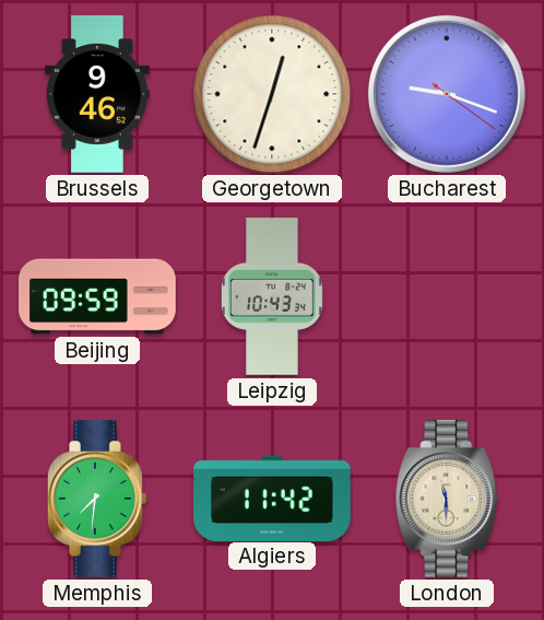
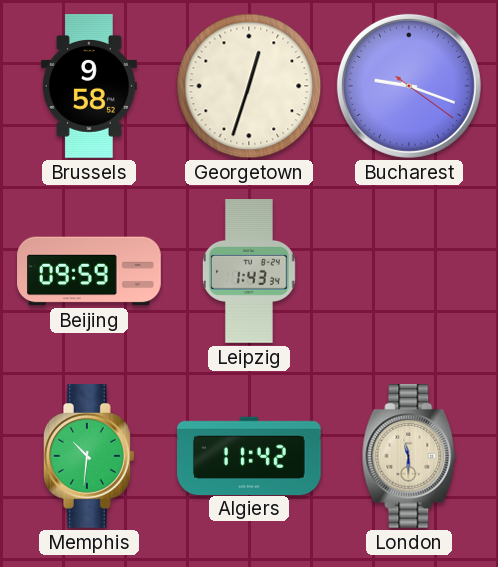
Brussels: 9:46 -> 9:58
Leipzig: 10:43 -> 1:43
Memphis: 7:31 -> 10:31
